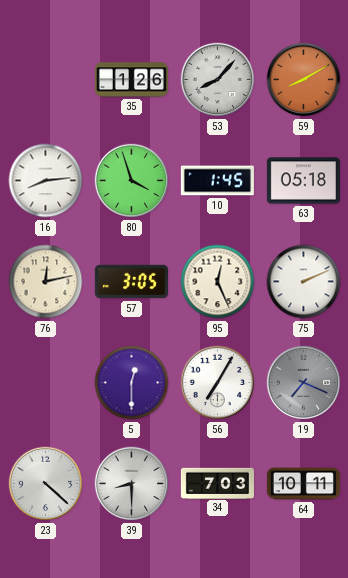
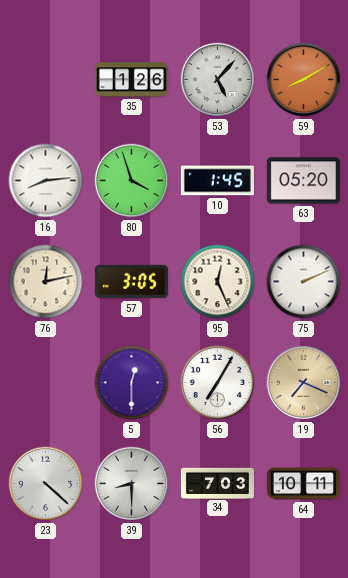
53: 8:07 -> 5:07
63: 05:18 -> 05:20
19 dial: grey -> champagne
